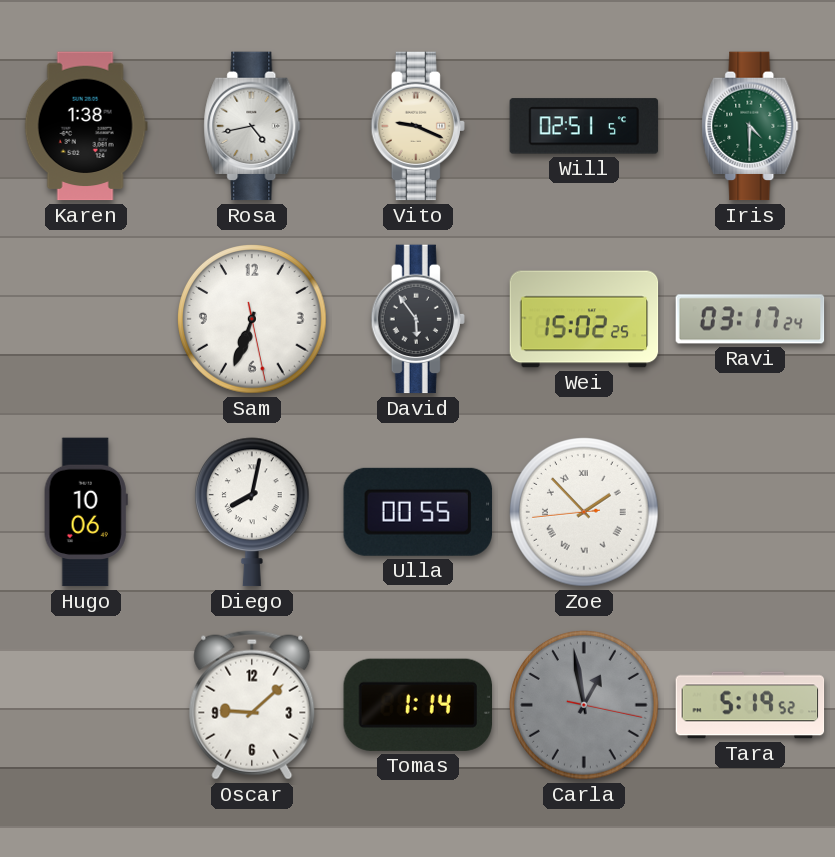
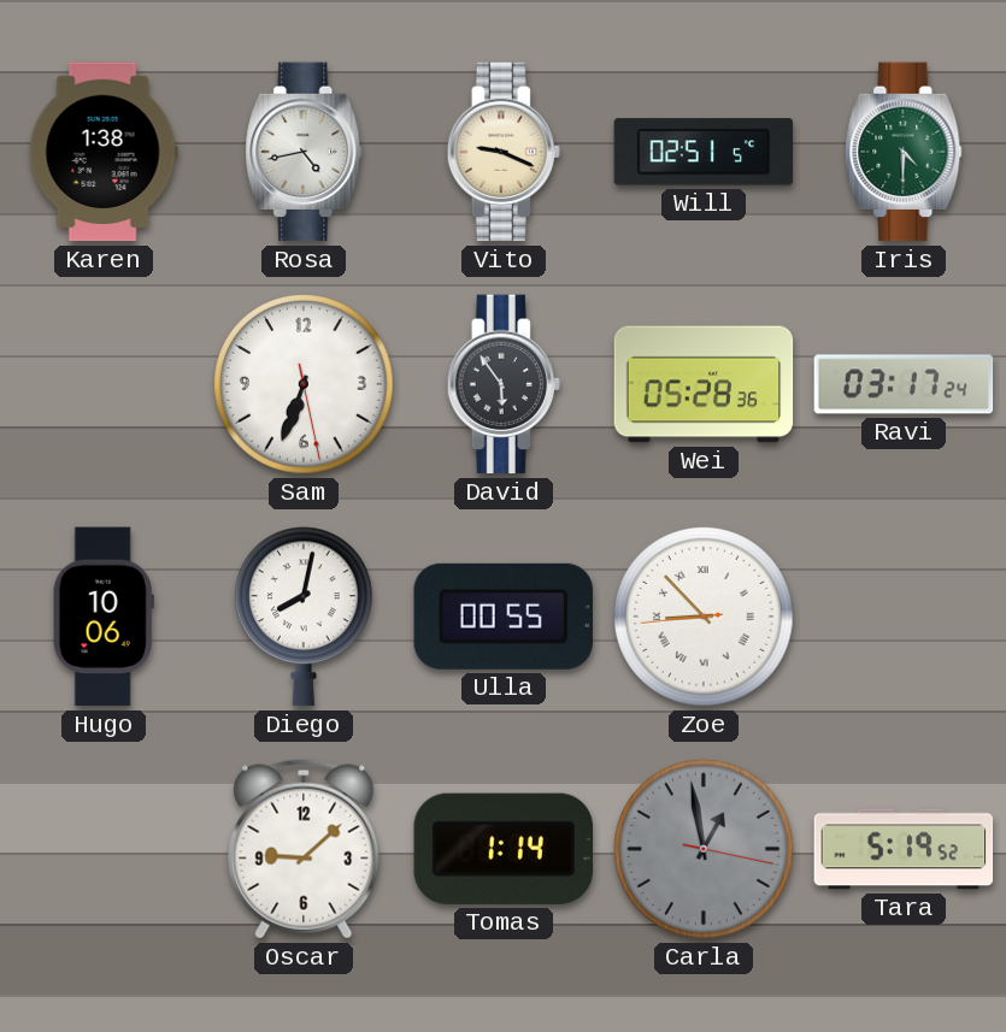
Wei: 15:02 -> 05:28
Zoe: 1:52 -> 8:52
